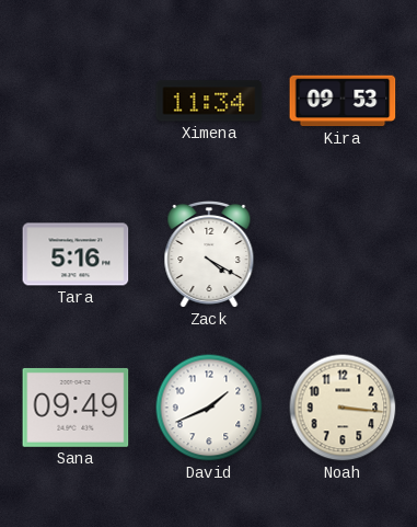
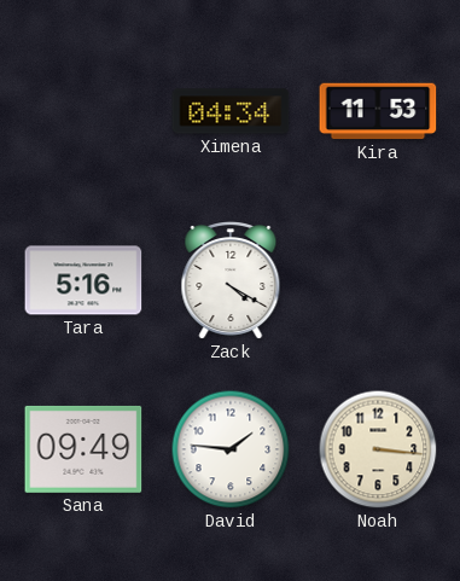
Ximena: 11:34 -> 04:34
Kira: 09:53 -> 11:53
David: 1:41 -> 1:46
